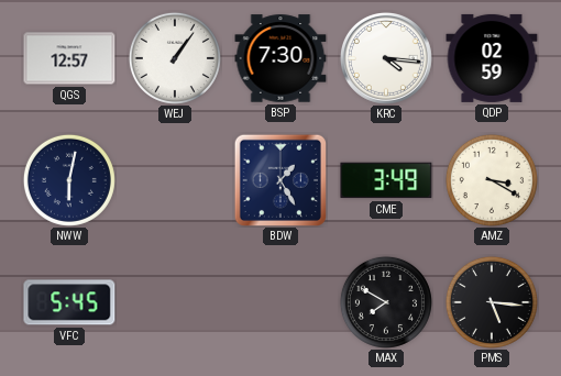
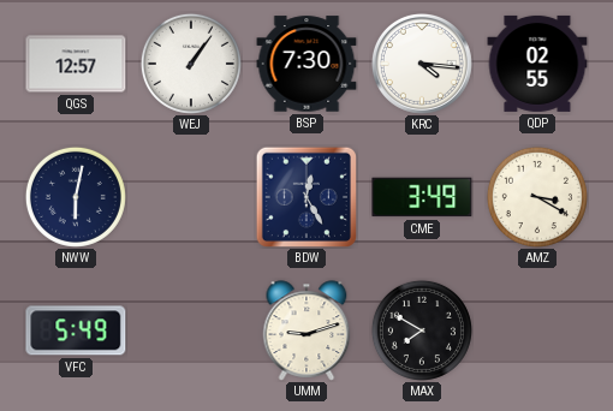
QDP: 02:59 -> 02:55
BDW: 1:25 -> 12:25
VFC: 5:45 -> 5:49
UMM: none -> 9:12
PMS: 5:16 -> none
